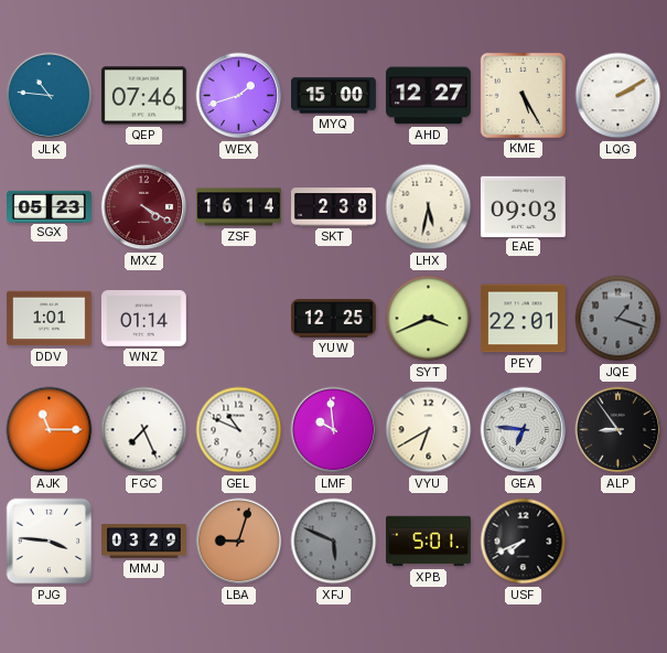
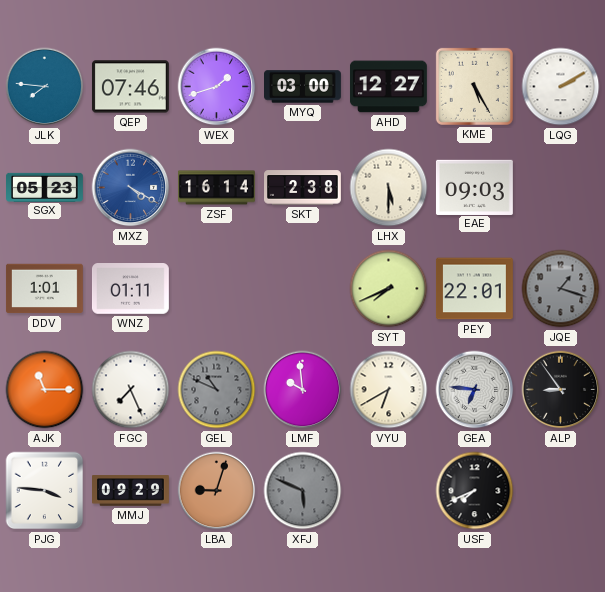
JLK: 10:46 -> 7:46
MYQ: 15:00 -> 03:00
MXZ dial: burgundy -> blue
LHX: 5:32 -> 5:30
WNZ: 01:14 -> 01:11
YUW: 12:25 -> none
SYT: 3:41 -> 7:41
GEL dial: white -> grey
MMJ: 03:29 -> 09:29
XPB: 5:01 -> none
